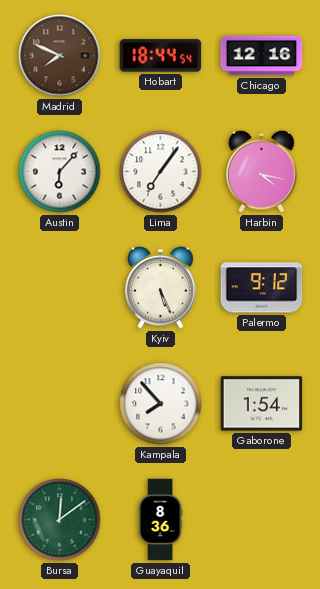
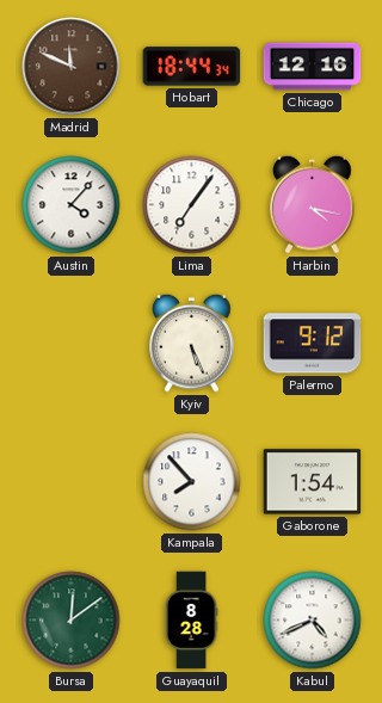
Madrid: 7:49 -> 11:49
Hobart: 18:44:54 -> 18:44:34
Austin: 6:07 -> 4:07
Guayaquil: 8:36 -> 8:28
Kabul: none -> 4:41
